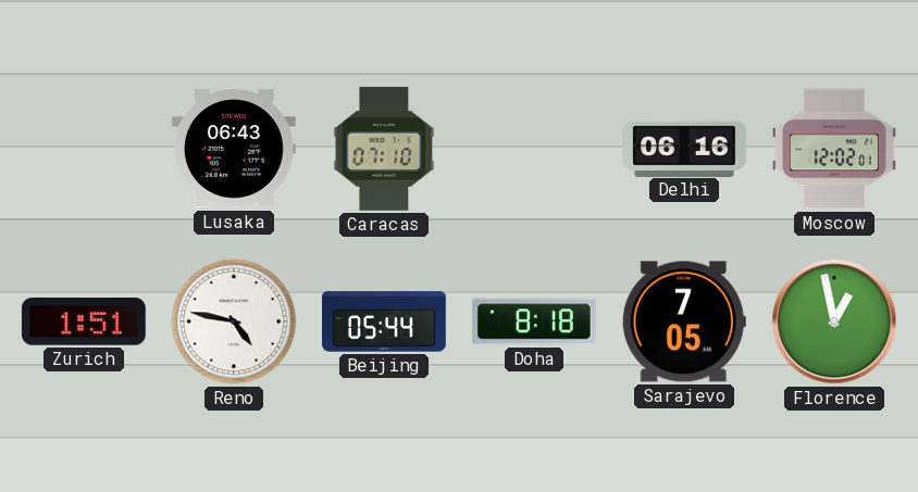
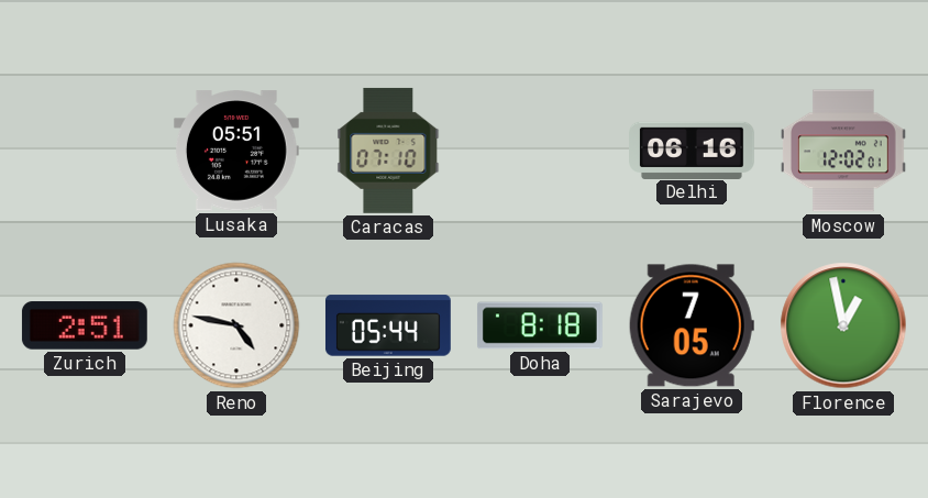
Lusaka: 06:43 -> 05:51
Zurich: 1:51 -> 2:51
